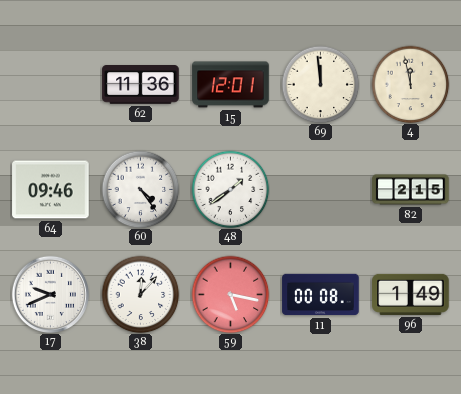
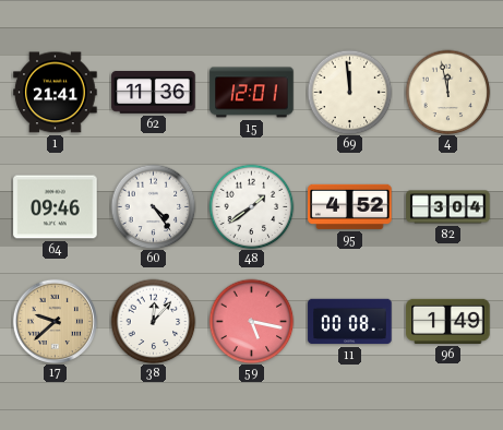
1: none -> 21:41
95: none -> 4:52
82: 2:15 -> 3:04
17: 9:41 -> 9:38
17 dial: white -> champagne
